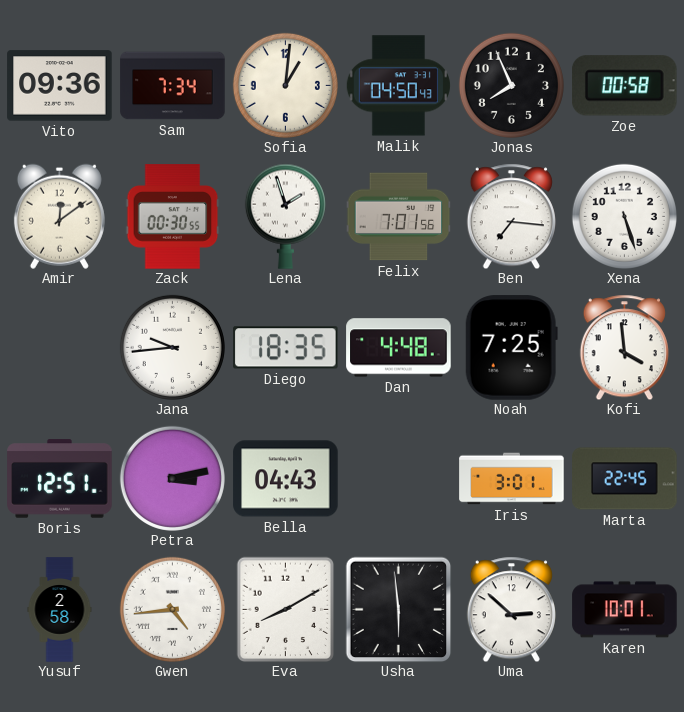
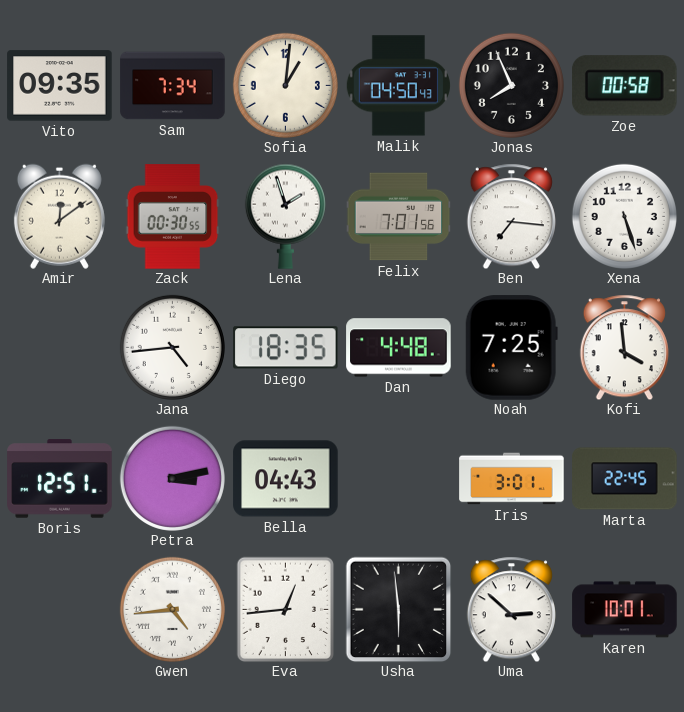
Vito: 09:36 -> 09:35
Jana: 9:44 -> 4:44
Yusuf: 2:58 -> none
Eva: 8:10 -> 12:44
